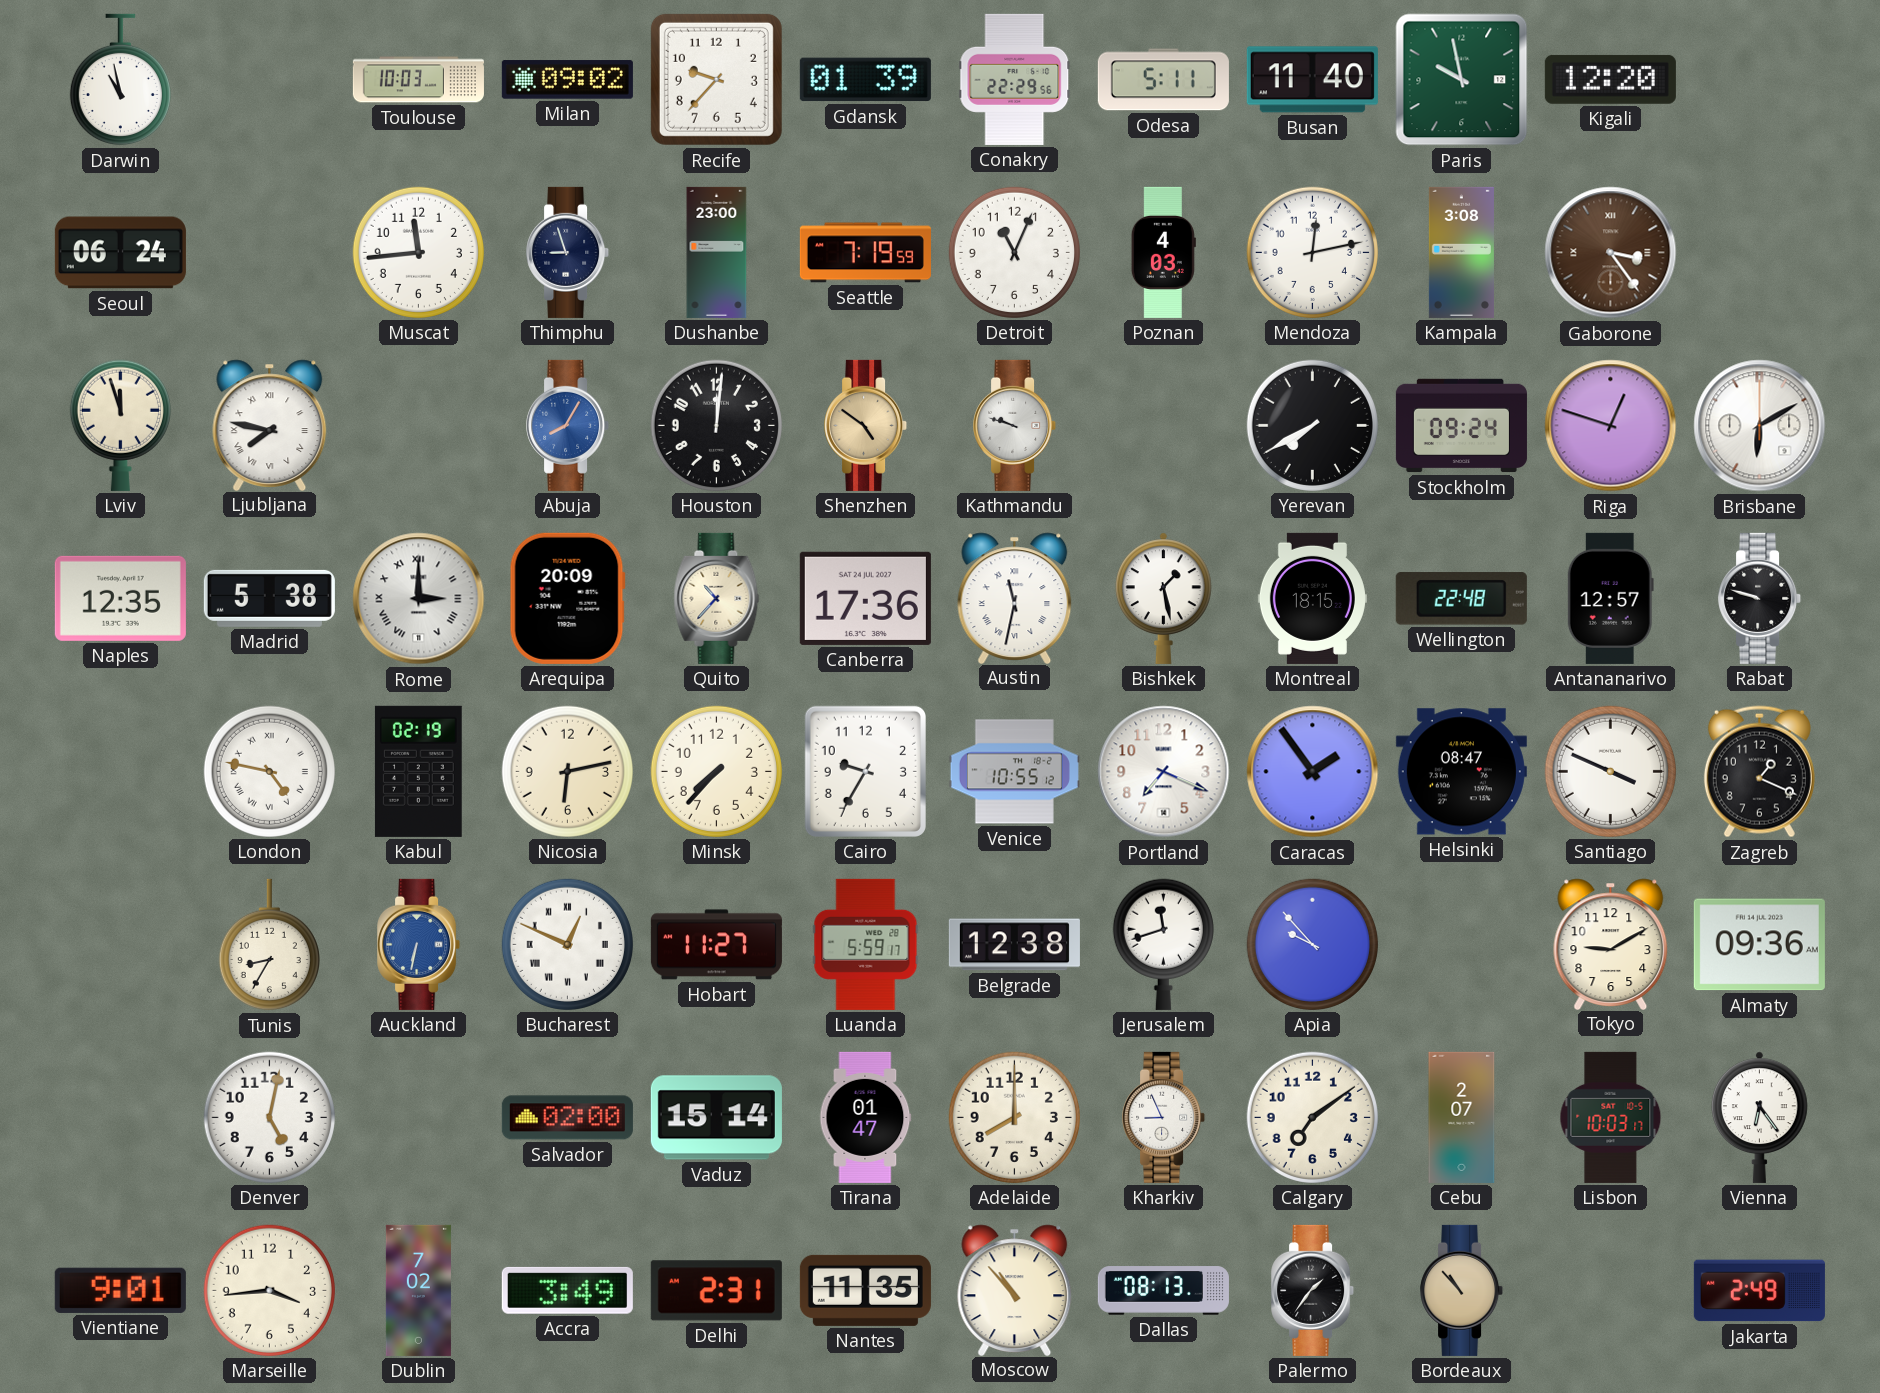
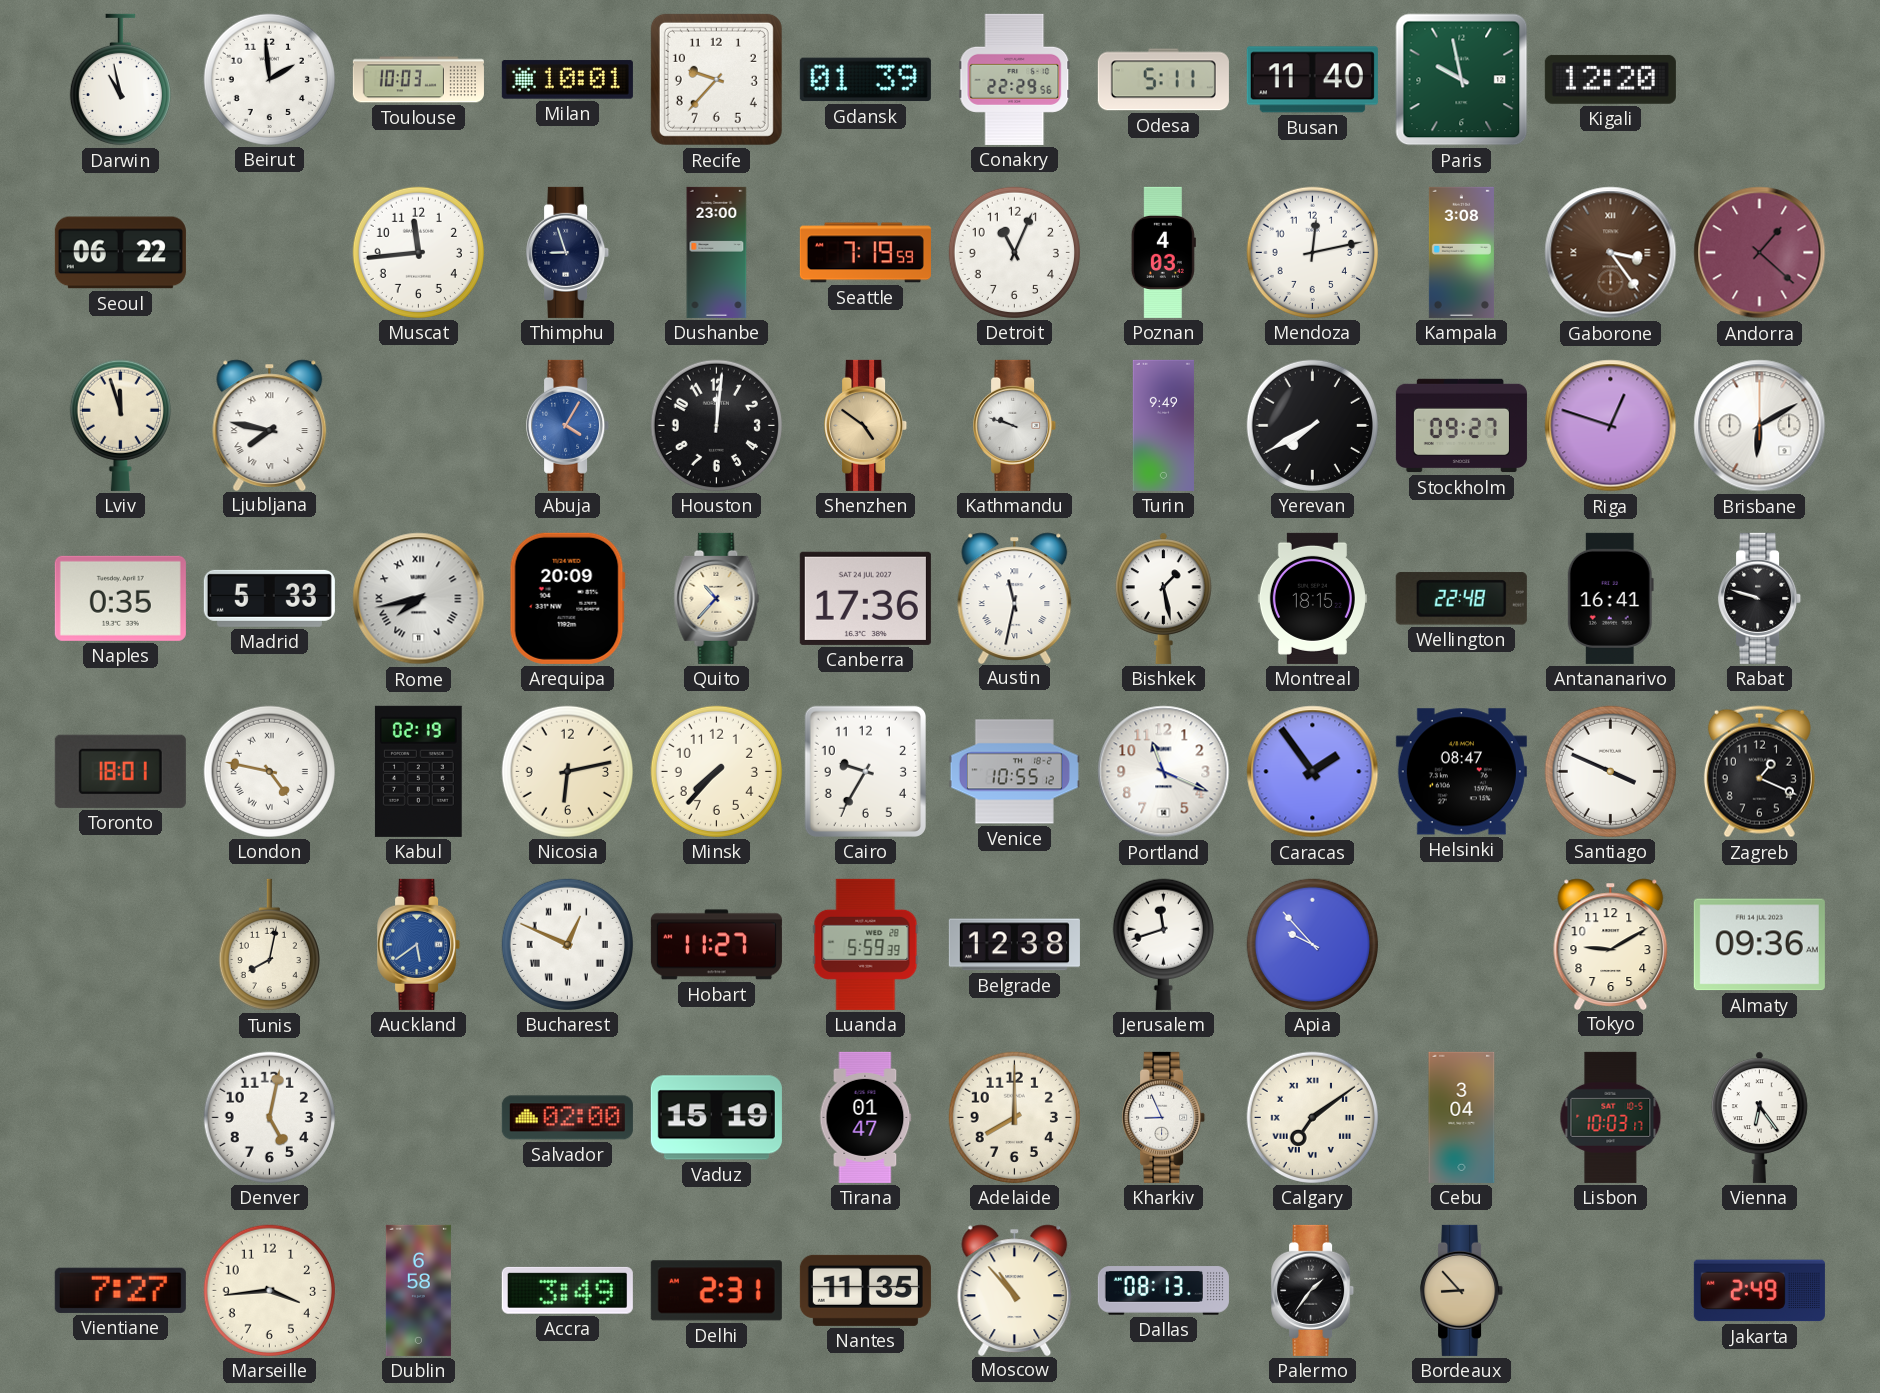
Beirut: none -> 1:59
Milan: 09:02 -> 10:01
Seoul: 06:24 -> 06:22
Andorra: none -> 1:22
Abuja: 8:05 -> 4:05
Turin: none -> 9:49
Stockholm: 09:24 -> 09:27
Naples: 12:35 -> 0:35
Madrid: 5:38 -> 5:33
Rome: 3:00 -> 7:43
Antananarivo: 12:57 -> 16:41
Toronto: none -> 18:01
Portland: 7:19 -> 11:19
Tunis: 8:35 -> 8:02
Auckland: 6:32 -> 5:39
Luanda: 5:59:17 -> 5:59:39
Vaduz: 15:14 -> 15:19
Calgary numerals: Arabic -> Roman
Cebu: 2:07 -> 3:04
Vientiane: 9:01 -> 7:27
Dublin: 7:02 -> 6:58
Bordeaux: 10:53 -> 8:53
